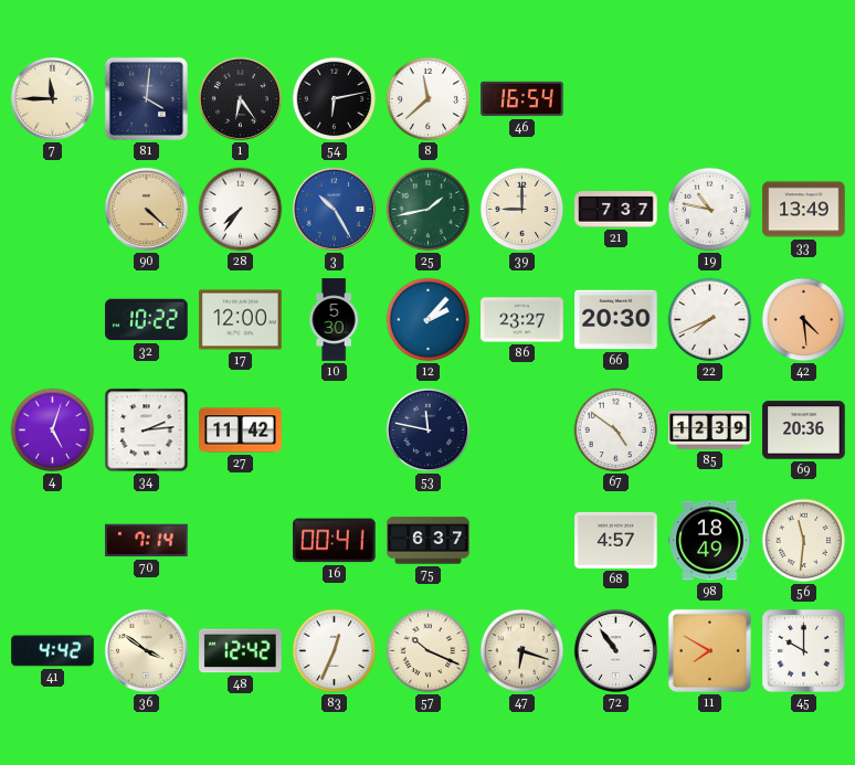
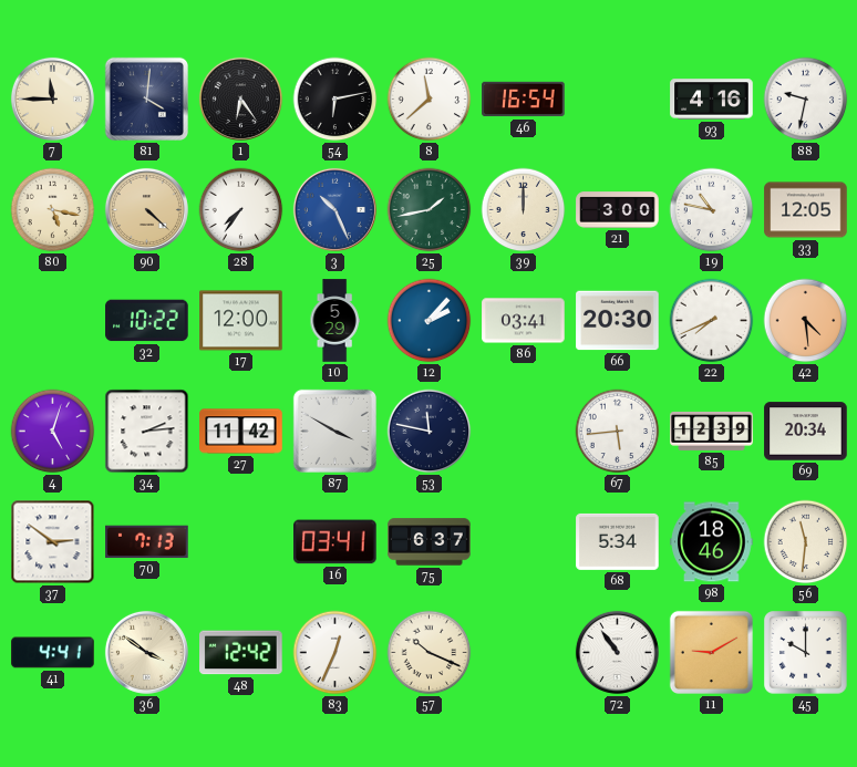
93: none -> 4:16
88: none -> 9:32
80: none -> 5:17
3: 10:25 -> 10:26
39: 9:00 -> 12:00
21: 7:37 -> 3:00
33: 13:49 -> 12:05
10: 5:30 -> 5:29
86: 23:27 -> 03:41
87: none -> 3:50
67: 4:51 -> 5:44
69: 20:36 -> 20:34
37: none -> 2:51
70: 7:14 -> 7:13
16: 00:41 -> 03:41
68: 4:57 -> 5:34
98: 18:49 -> 18:46
41: 4:42 -> 4:41
47: 6:18 -> none
11: 7:50 -> 9:10
